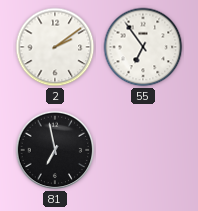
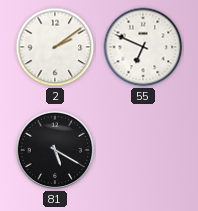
55: 6:54 -> 6:49
81: 6:58 -> 5:20
